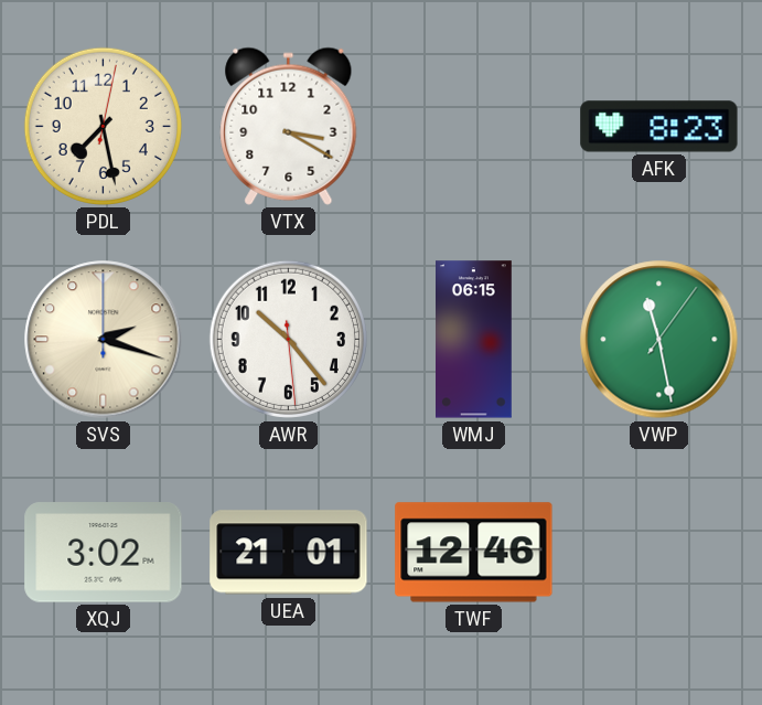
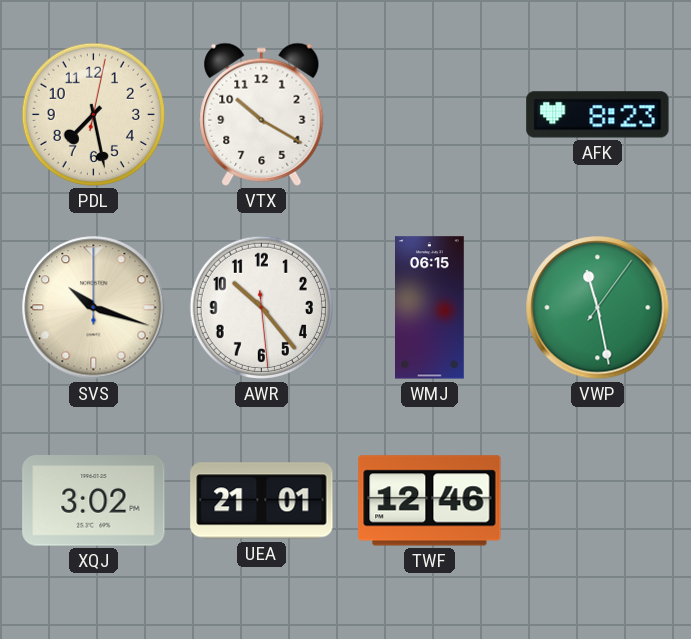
VTX: 3:20 -> 10:20
SVS: 2:18 -> 10:18
